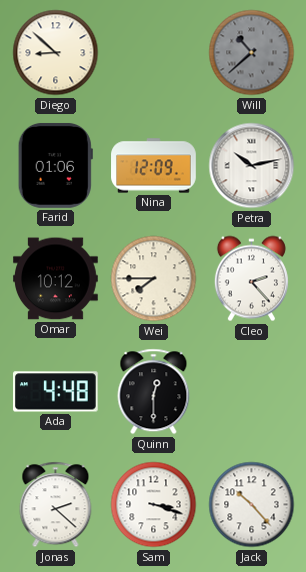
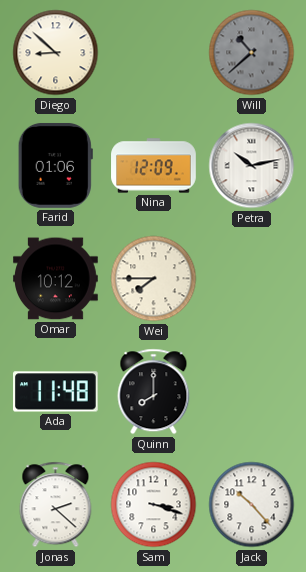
Cleo: 2:23 -> none
Ada: 4:48 -> 11:48
Quinn: 12:30 -> 8:00
